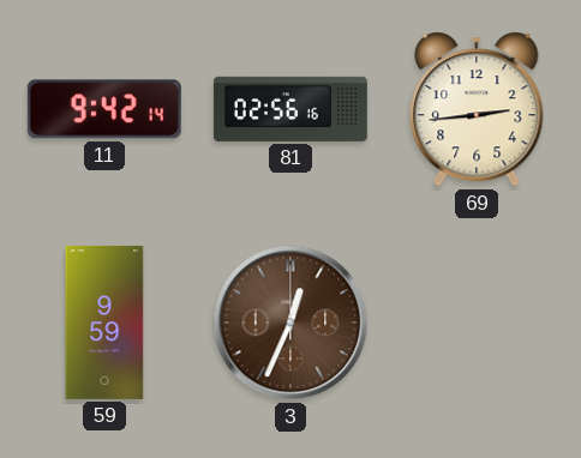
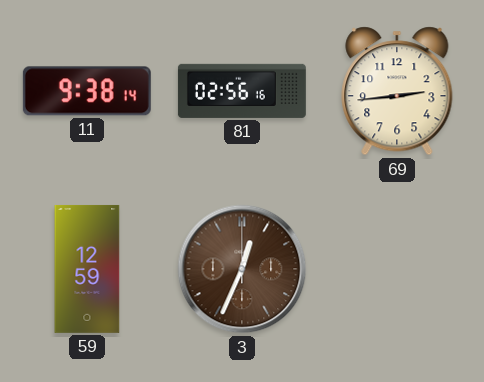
11: 9:42 -> 9:38
59: 9:59 -> 12:59
